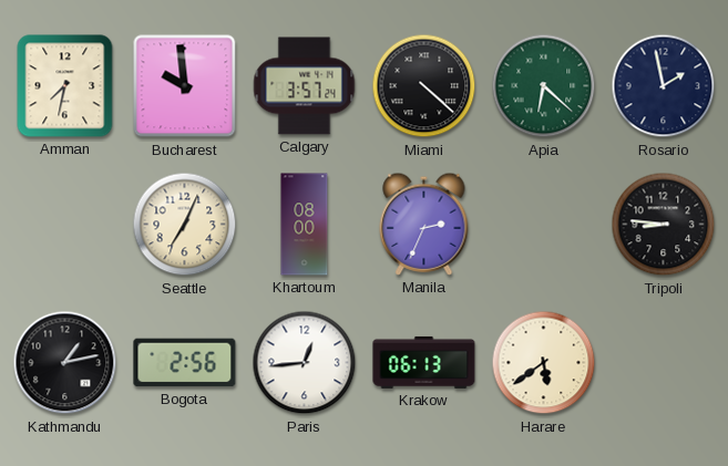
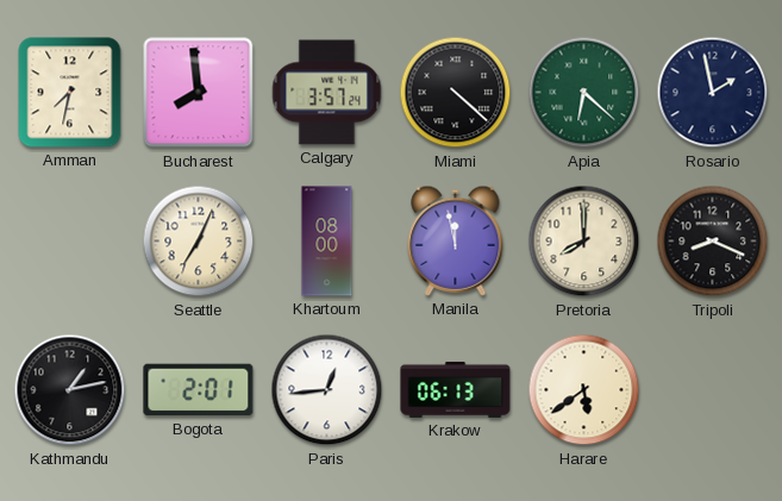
Bucharest: 9:59 -> 7:59
Manila: 2:34 -> 11:58
Pretoria: none -> 8:00
Tripoli: 8:46 -> 8:19
Bogota: 2:56 -> 2:01
